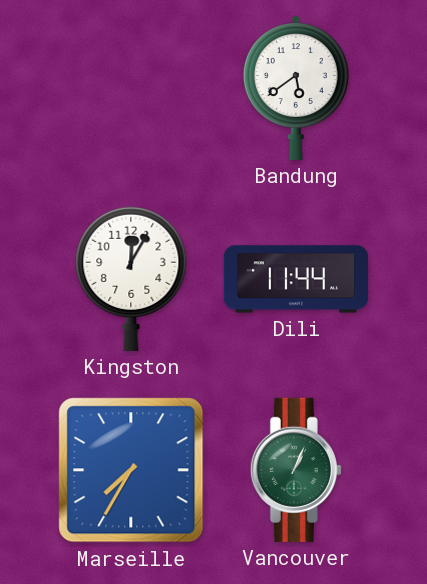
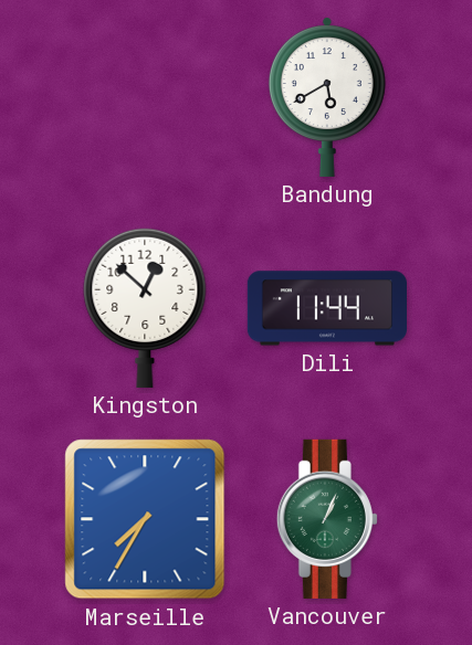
Bandung: 5:39 -> 5:40
Kingston: 12:05 -> 12:52
